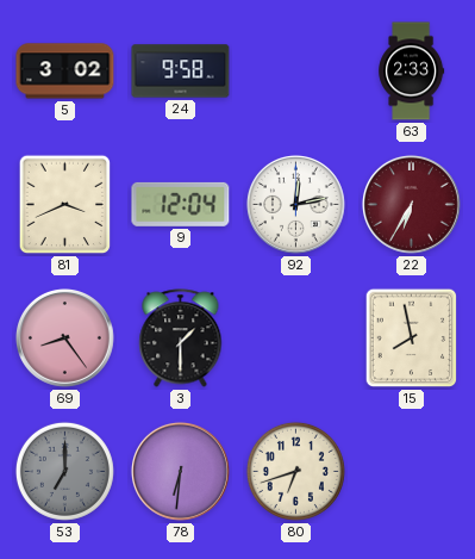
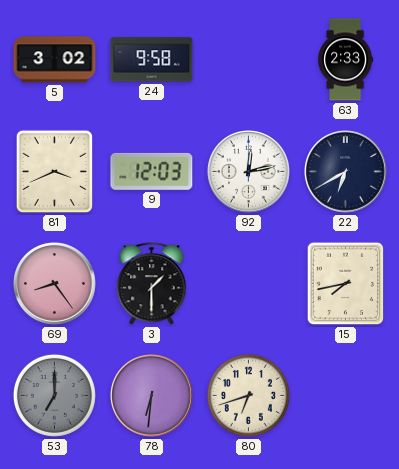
9: 12:04 -> 12:03
22: 6:35 -> 6:40
22 dial: burgundy -> navy
15: 7:58 -> 7:43
